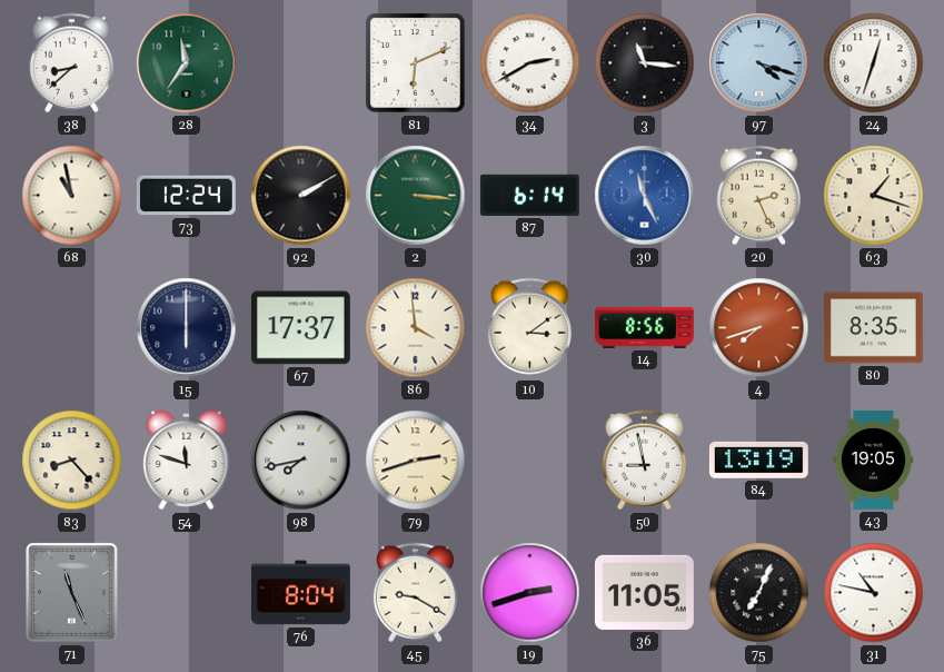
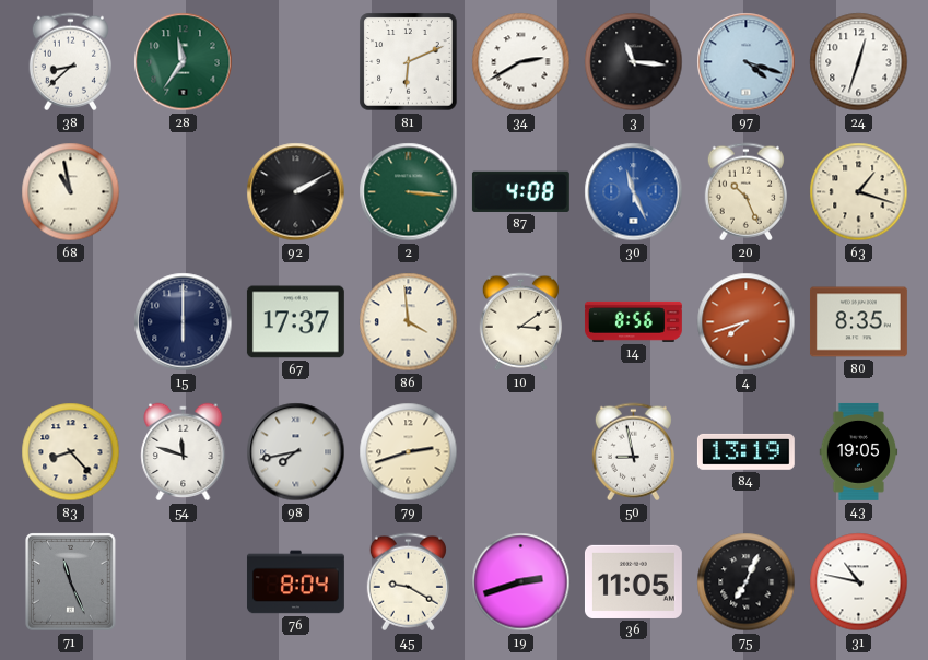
73: 12:24 -> none
87: 6:14 -> 4:08
20: 2:26 -> 10:26
